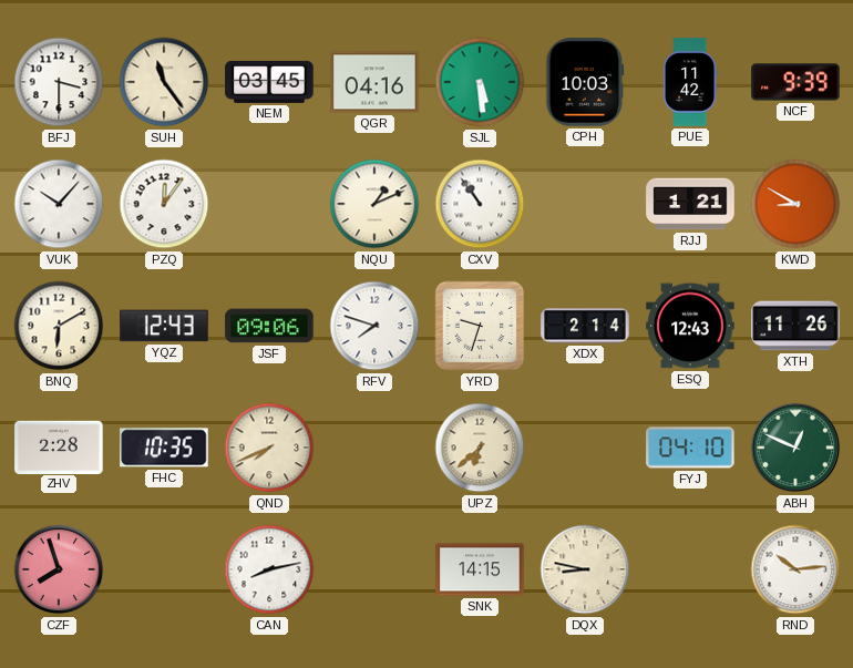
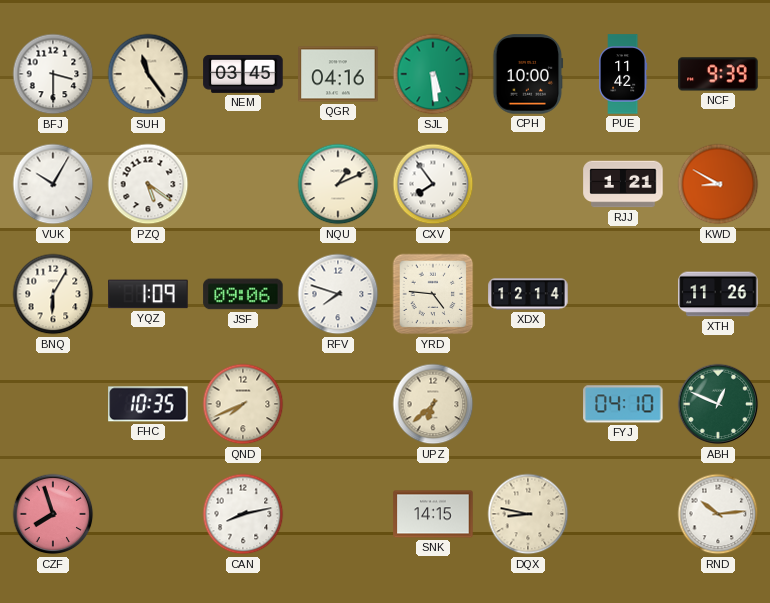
CPH: 10:03 -> 10:00
VUK: 10:07 -> 10:05
PZQ: 12:06 -> 5:21
CXV: 10:54 -> 7:54
BNQ: 6:10 -> 6:05
YQZ: 12:43 -> 1:09
YRD: 9:33 -> 4:46
XDX: 2:14 -> 12:14
ESQ: 12:43 -> none
ZHV: 2:28 -> none
